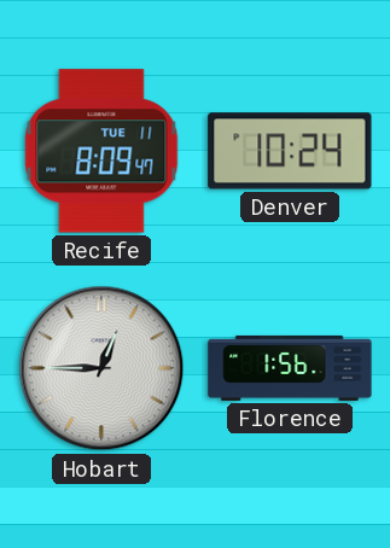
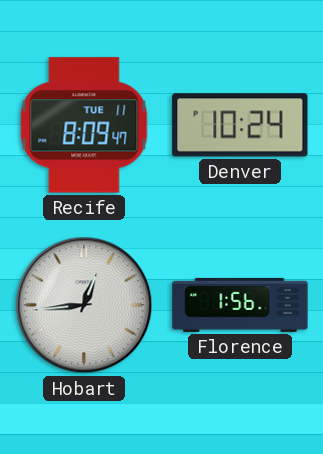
Hobart: 12:45 -> 12:44
